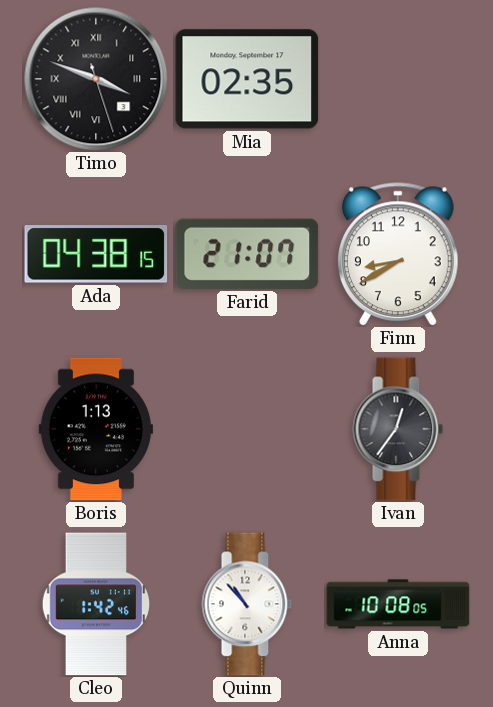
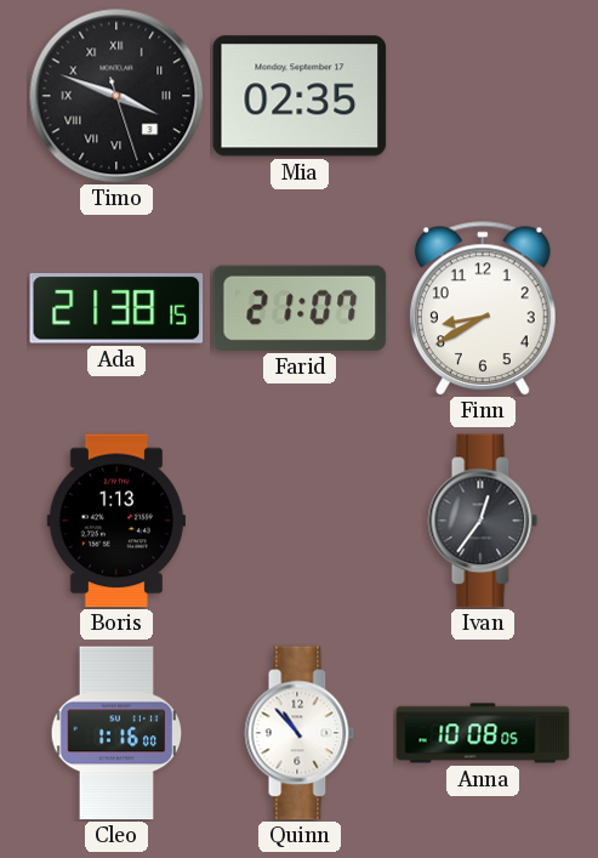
Ada: 04:38 -> 21:38
Cleo: 1:42 -> 1:16
